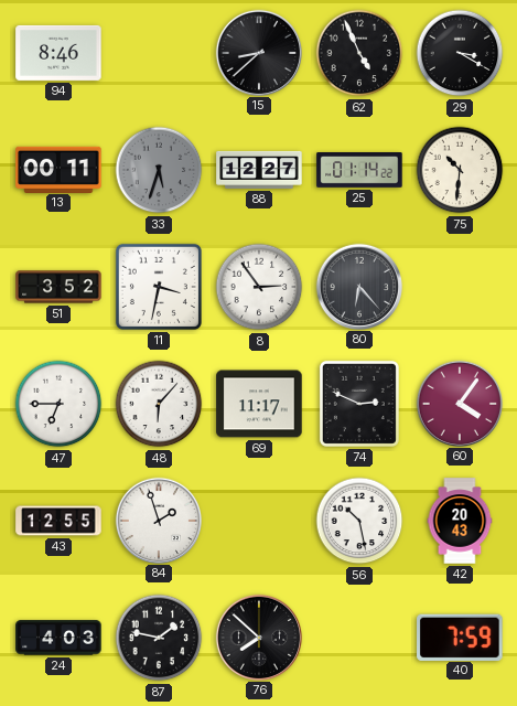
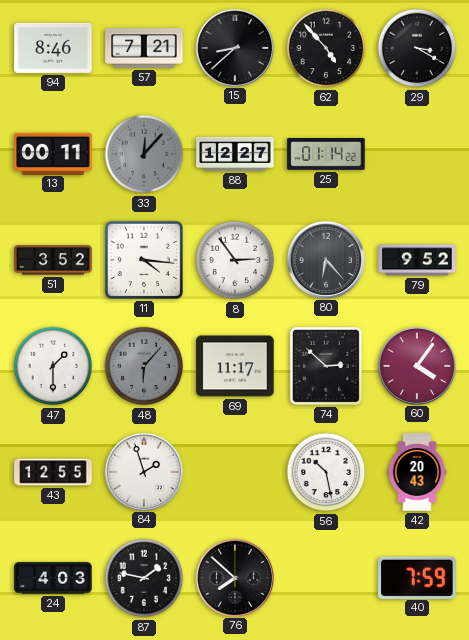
57: none -> 7:21
62: 4:56 -> 4:53
33: 5:33 -> 12:07
75: 10:31 -> none
11: 3:32 -> 4:16
79: none -> 9:52
47: 6:45 -> 1:30
48 dial: white -> grey
74: 2:49 -> 2:52
